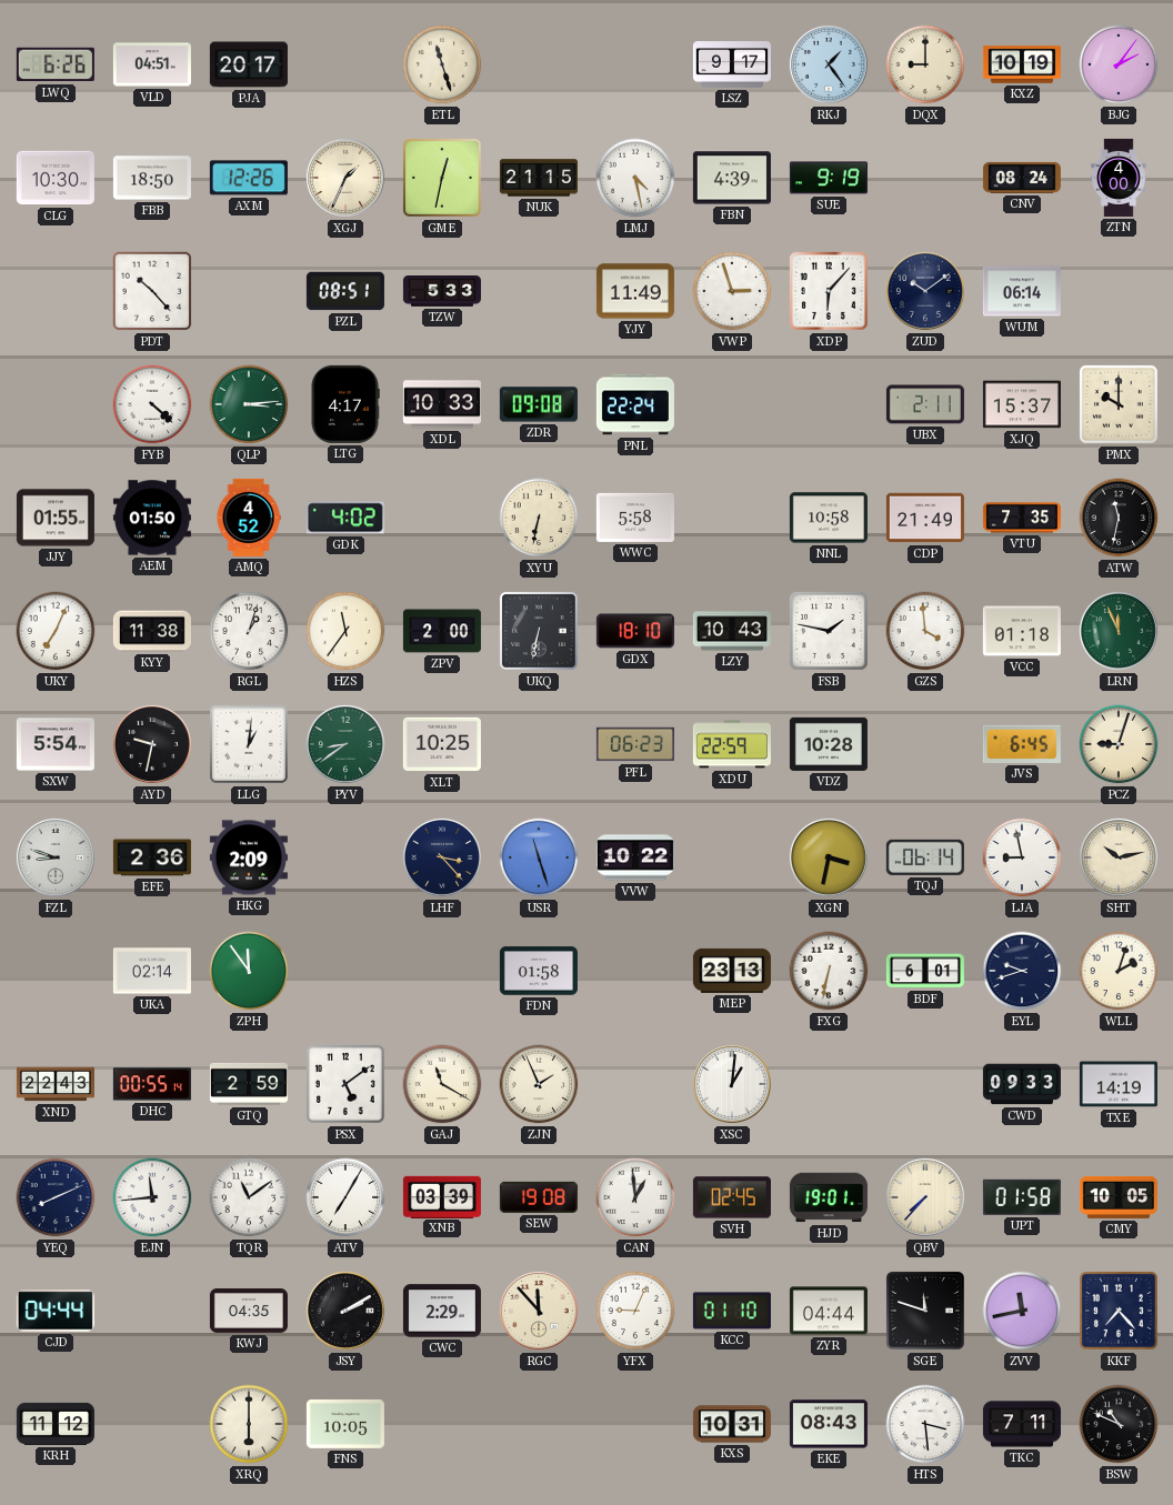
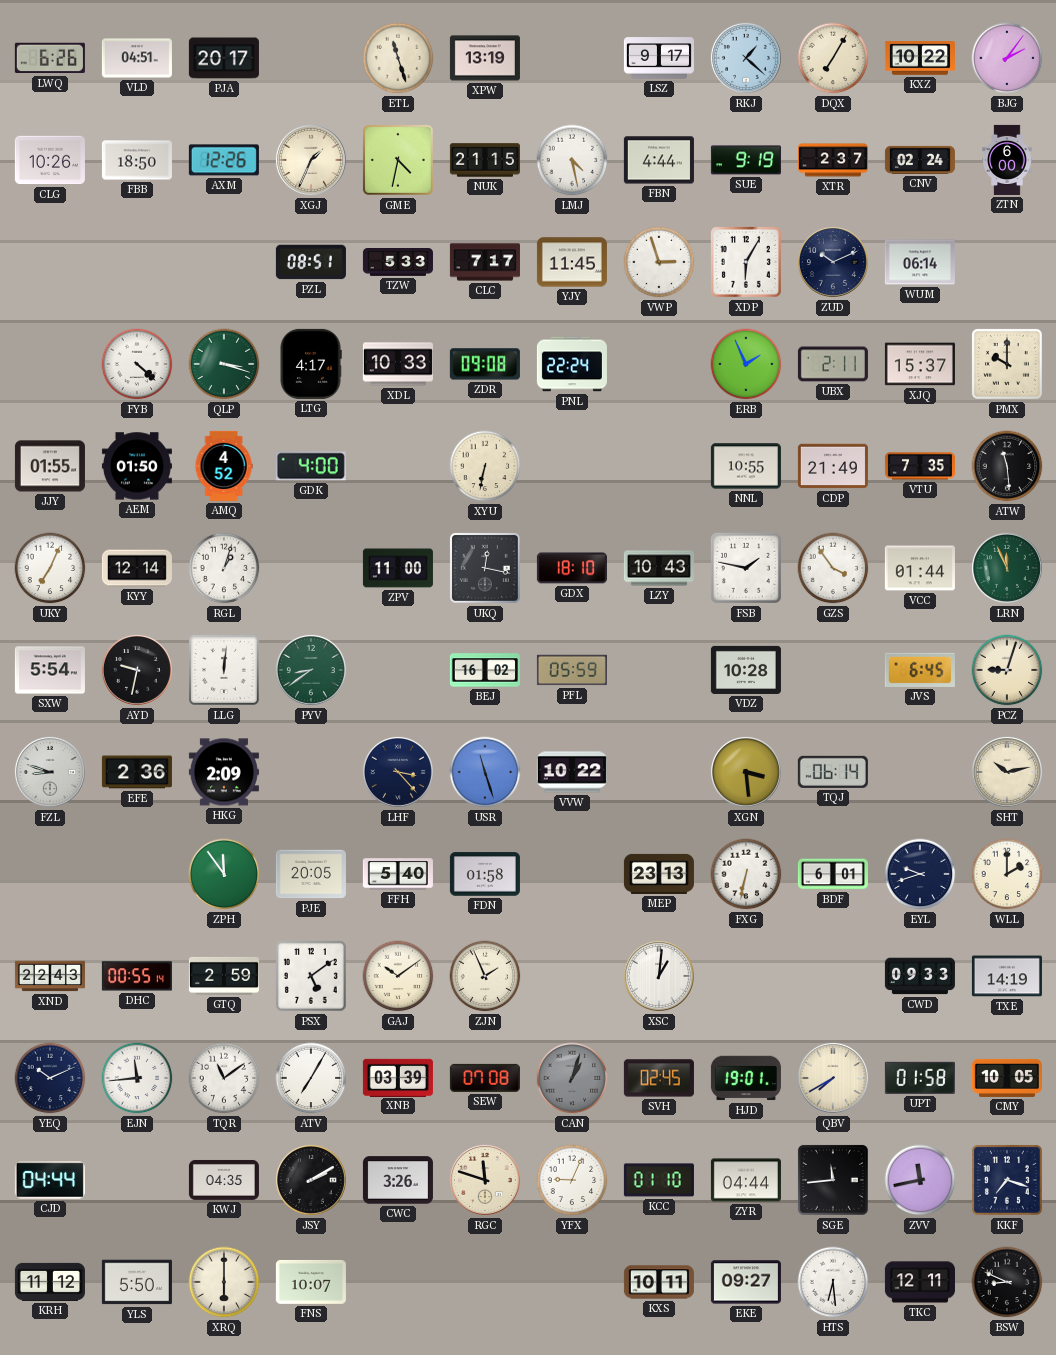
XPW: none -> 13:19
RKJ: 1:24 -> 1:22
DQX: 9:00 -> 7:05
KXZ: 10:19 -> 10:22
CLG: 10:30 -> 10:26
GME: 12:32 -> 4:32
FBN: 4:39 -> 4:44
XTR: none -> 2:37
CNV: 08:24 -> 02:24
ZTN: 4:00 -> 6:00
PDT: 10:23 -> none
CLC: none -> 7:17
YJY: 11:49 -> 11:45
XDP: 6:07 -> 6:05
ZUD: 10:09 -> 10:11
QLP: 3:14 -> 3:18
ERB: none -> 1:56
GDK: 4:02 -> 4:00
WWC: 5:58 -> none
NNL: 10:58 -> 10:55
ATW: 11:32 -> 11:29
KYY: 11:38 -> 12:14
HZS: 11:36 -> none
ZPV: 2:00 -> 11:00
UKQ: 6:32 -> 12:17
GZS: 3:59 -> 3:54
VCC: 01:18 -> 01:44
LLG: 1:01 -> 12:01
XLT: 10:25 -> none
BEJ: none -> 16:02
PFL: 06:23 -> 05:59
XDU: 22:59 -> none
XGN: 3:32 -> 3:29
LJA: 8:58 -> none
UKA: 02:14 -> none
PJE: none -> 20:05
FFH: none -> 5:40
WLL: 2:03 -> 2:00
GAJ: 11:20 -> 10:09
YEQ: 8:11 -> 10:11
SEW: 19:08 -> 07:08
CAN: 12:59 -> 1:03
CAN dial: white -> grey
QBV: 7:37 -> 7:40
CWC: 2:29 -> 3:26
RGC: 11:53 -> 11:48
SGE: 11:48 -> 11:44
KKF: 7:23 -> 7:18
YLS: none -> 5:50
FNS: 10:05 -> 10:07
KXS: 10:31 -> 10:11
EKE: 08:43 -> 09:27
HTS: 3:29 -> 6:29
TKC: 7:11 -> 12:11
BSW: 10:49 -> 8:49
